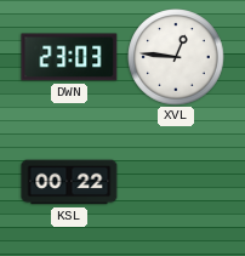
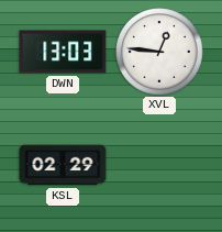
DWN: 23:03 -> 13:03
KSL: 00:22 -> 02:29
